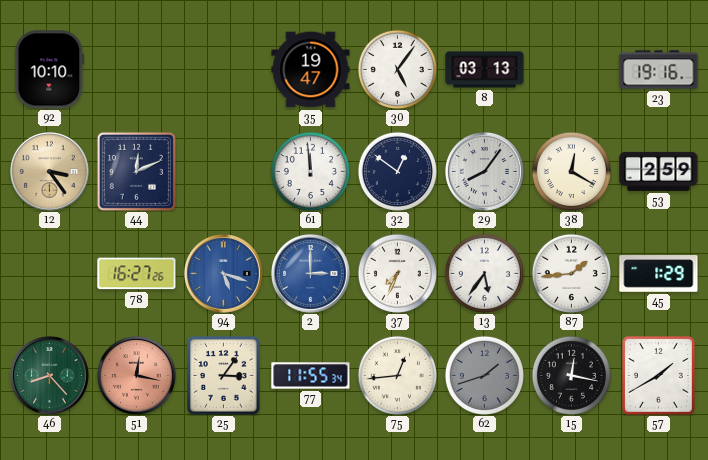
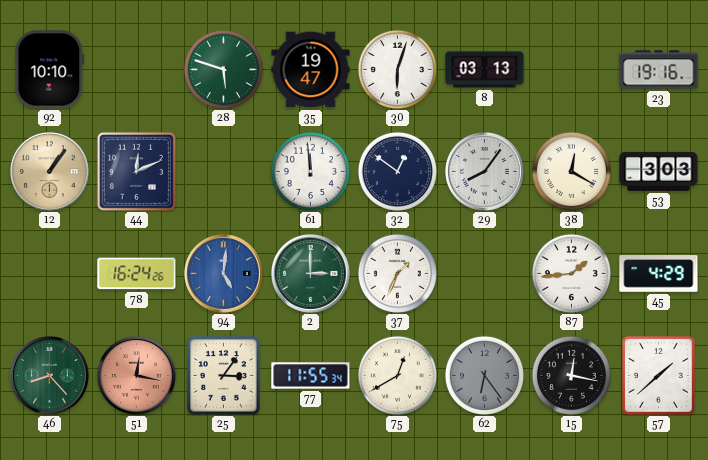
28: none -> 5:48
30: 5:06 -> 6:03
12: 3:24 -> 1:06
53: 2:59 -> 3:03
78: 16:27 -> 16:24
94: 5:18 -> 5:01
2 dial: blue -> green
37: 7:34 -> 1:34
13: 5:36 -> none
45: 1:29 -> 4:29
75: 12:44 -> 12:40
62: 1:42 -> 6:24
57: 1:40 -> 1:38
